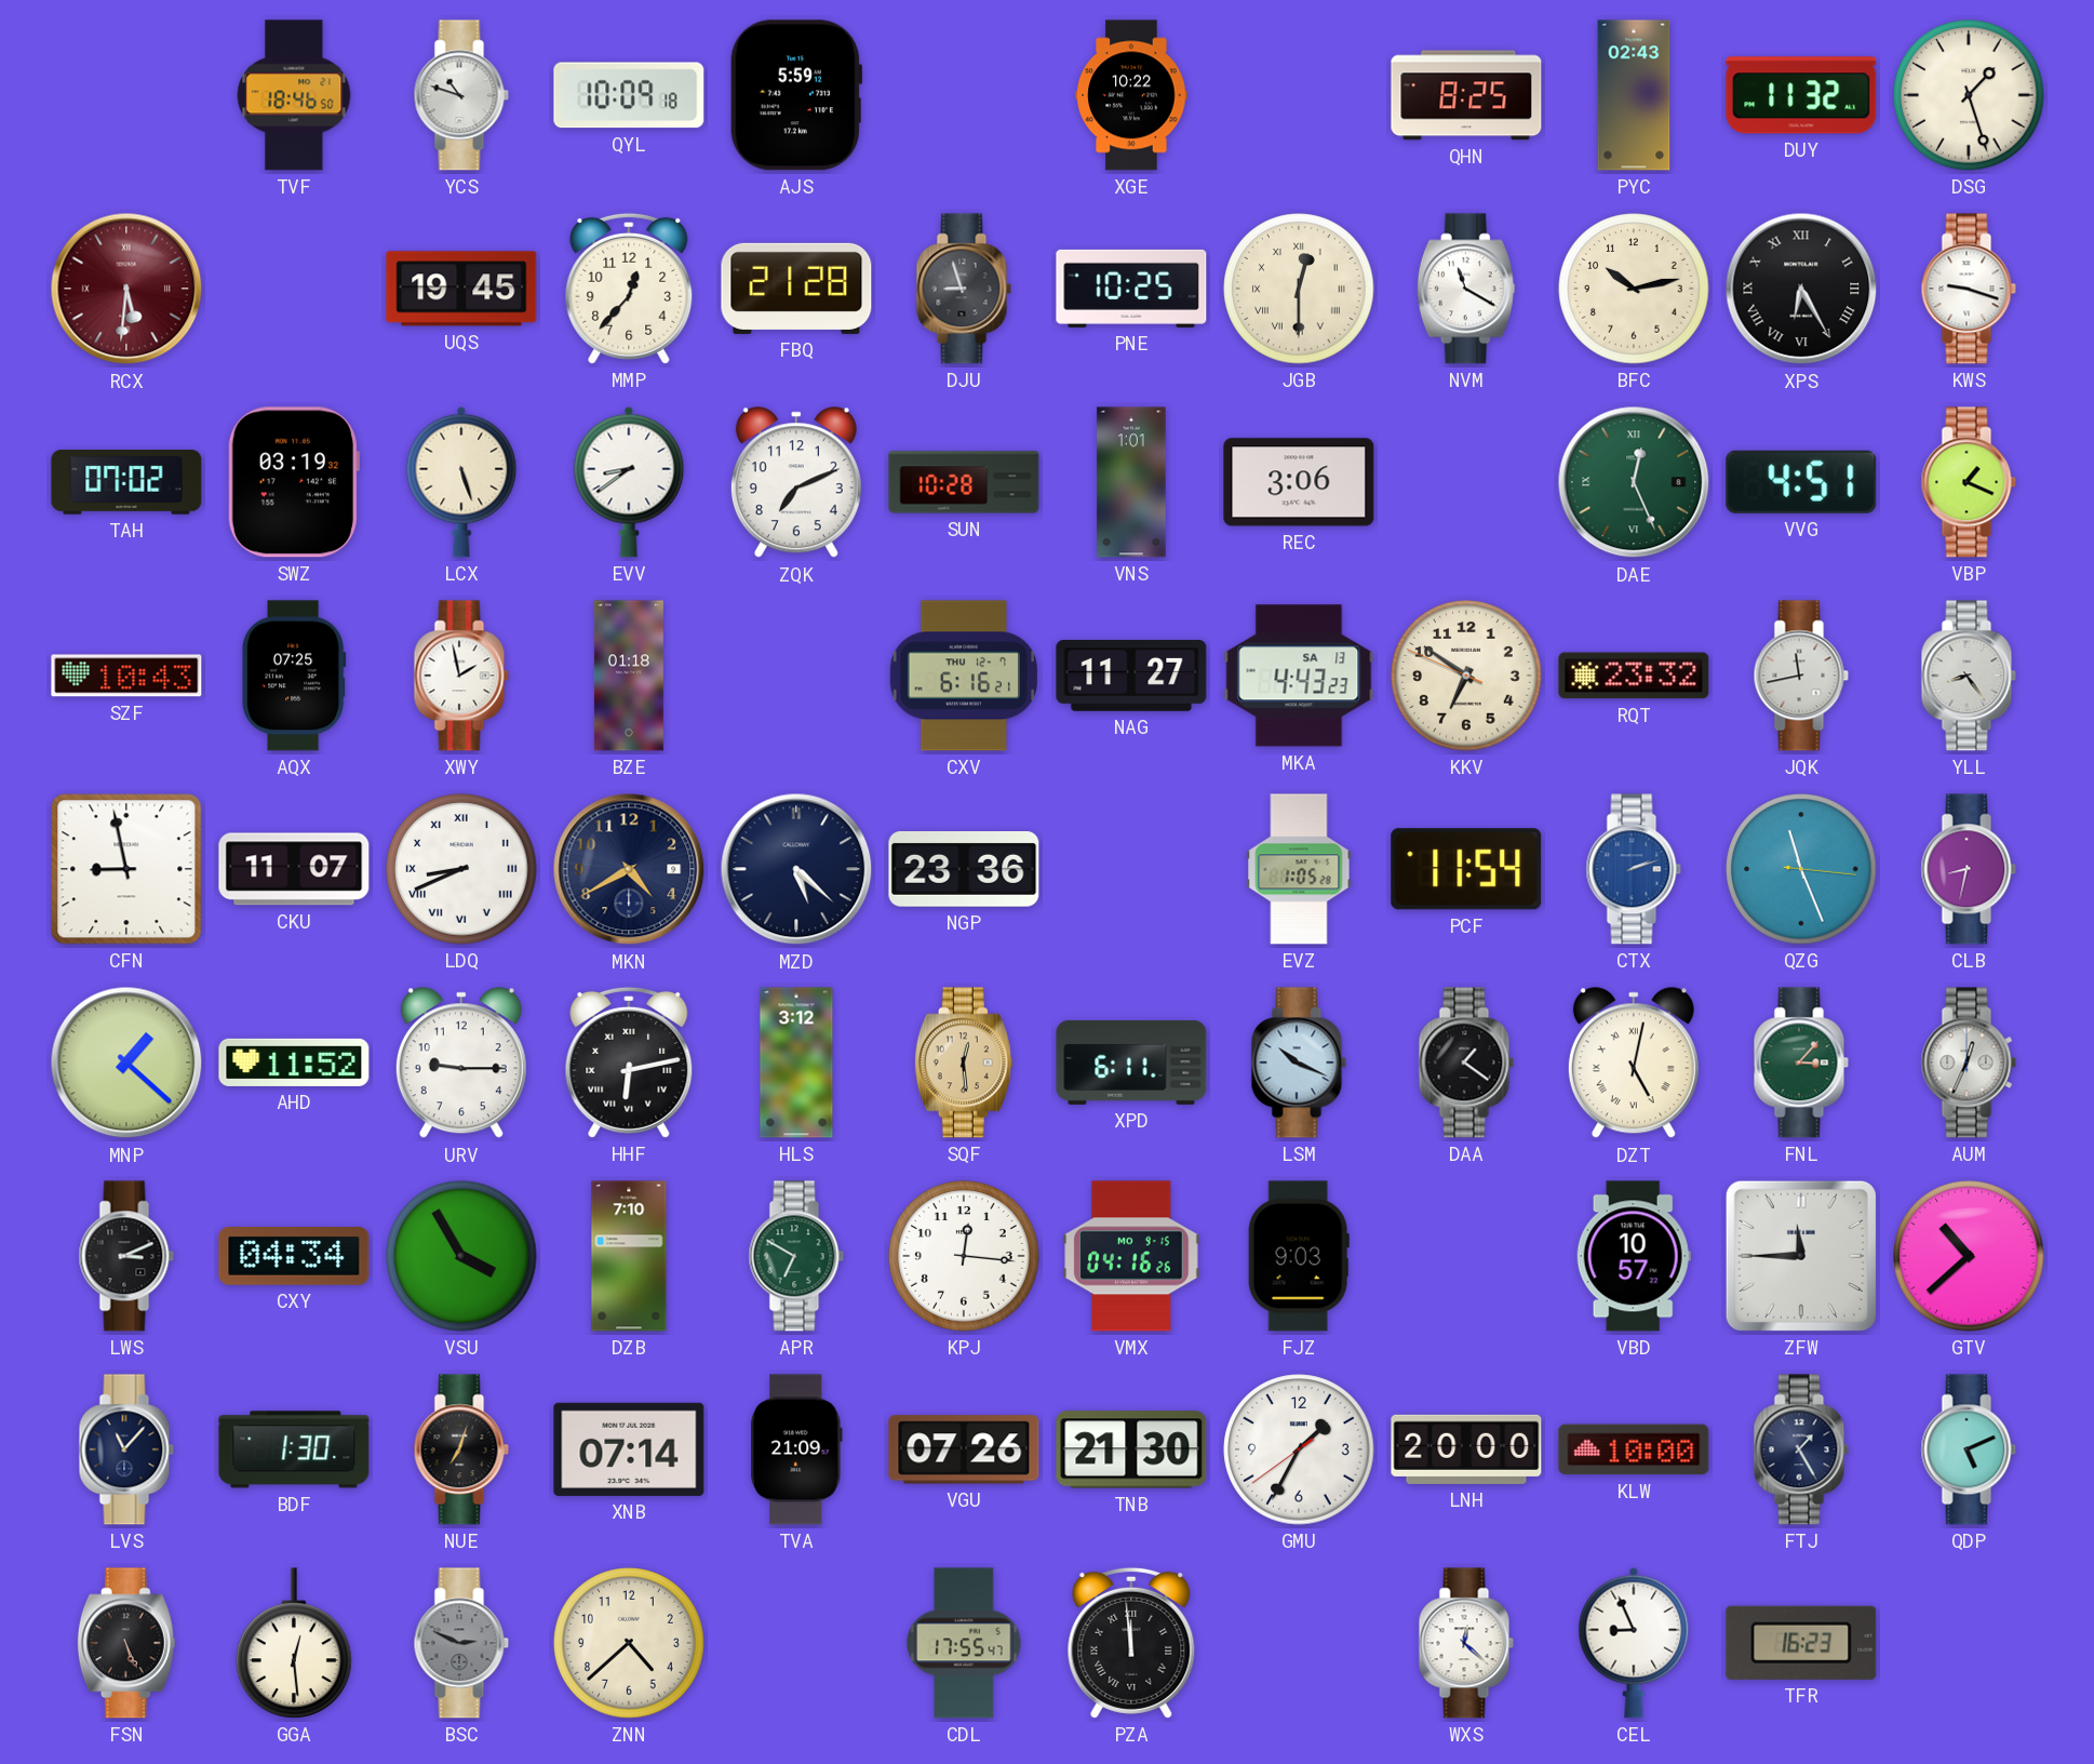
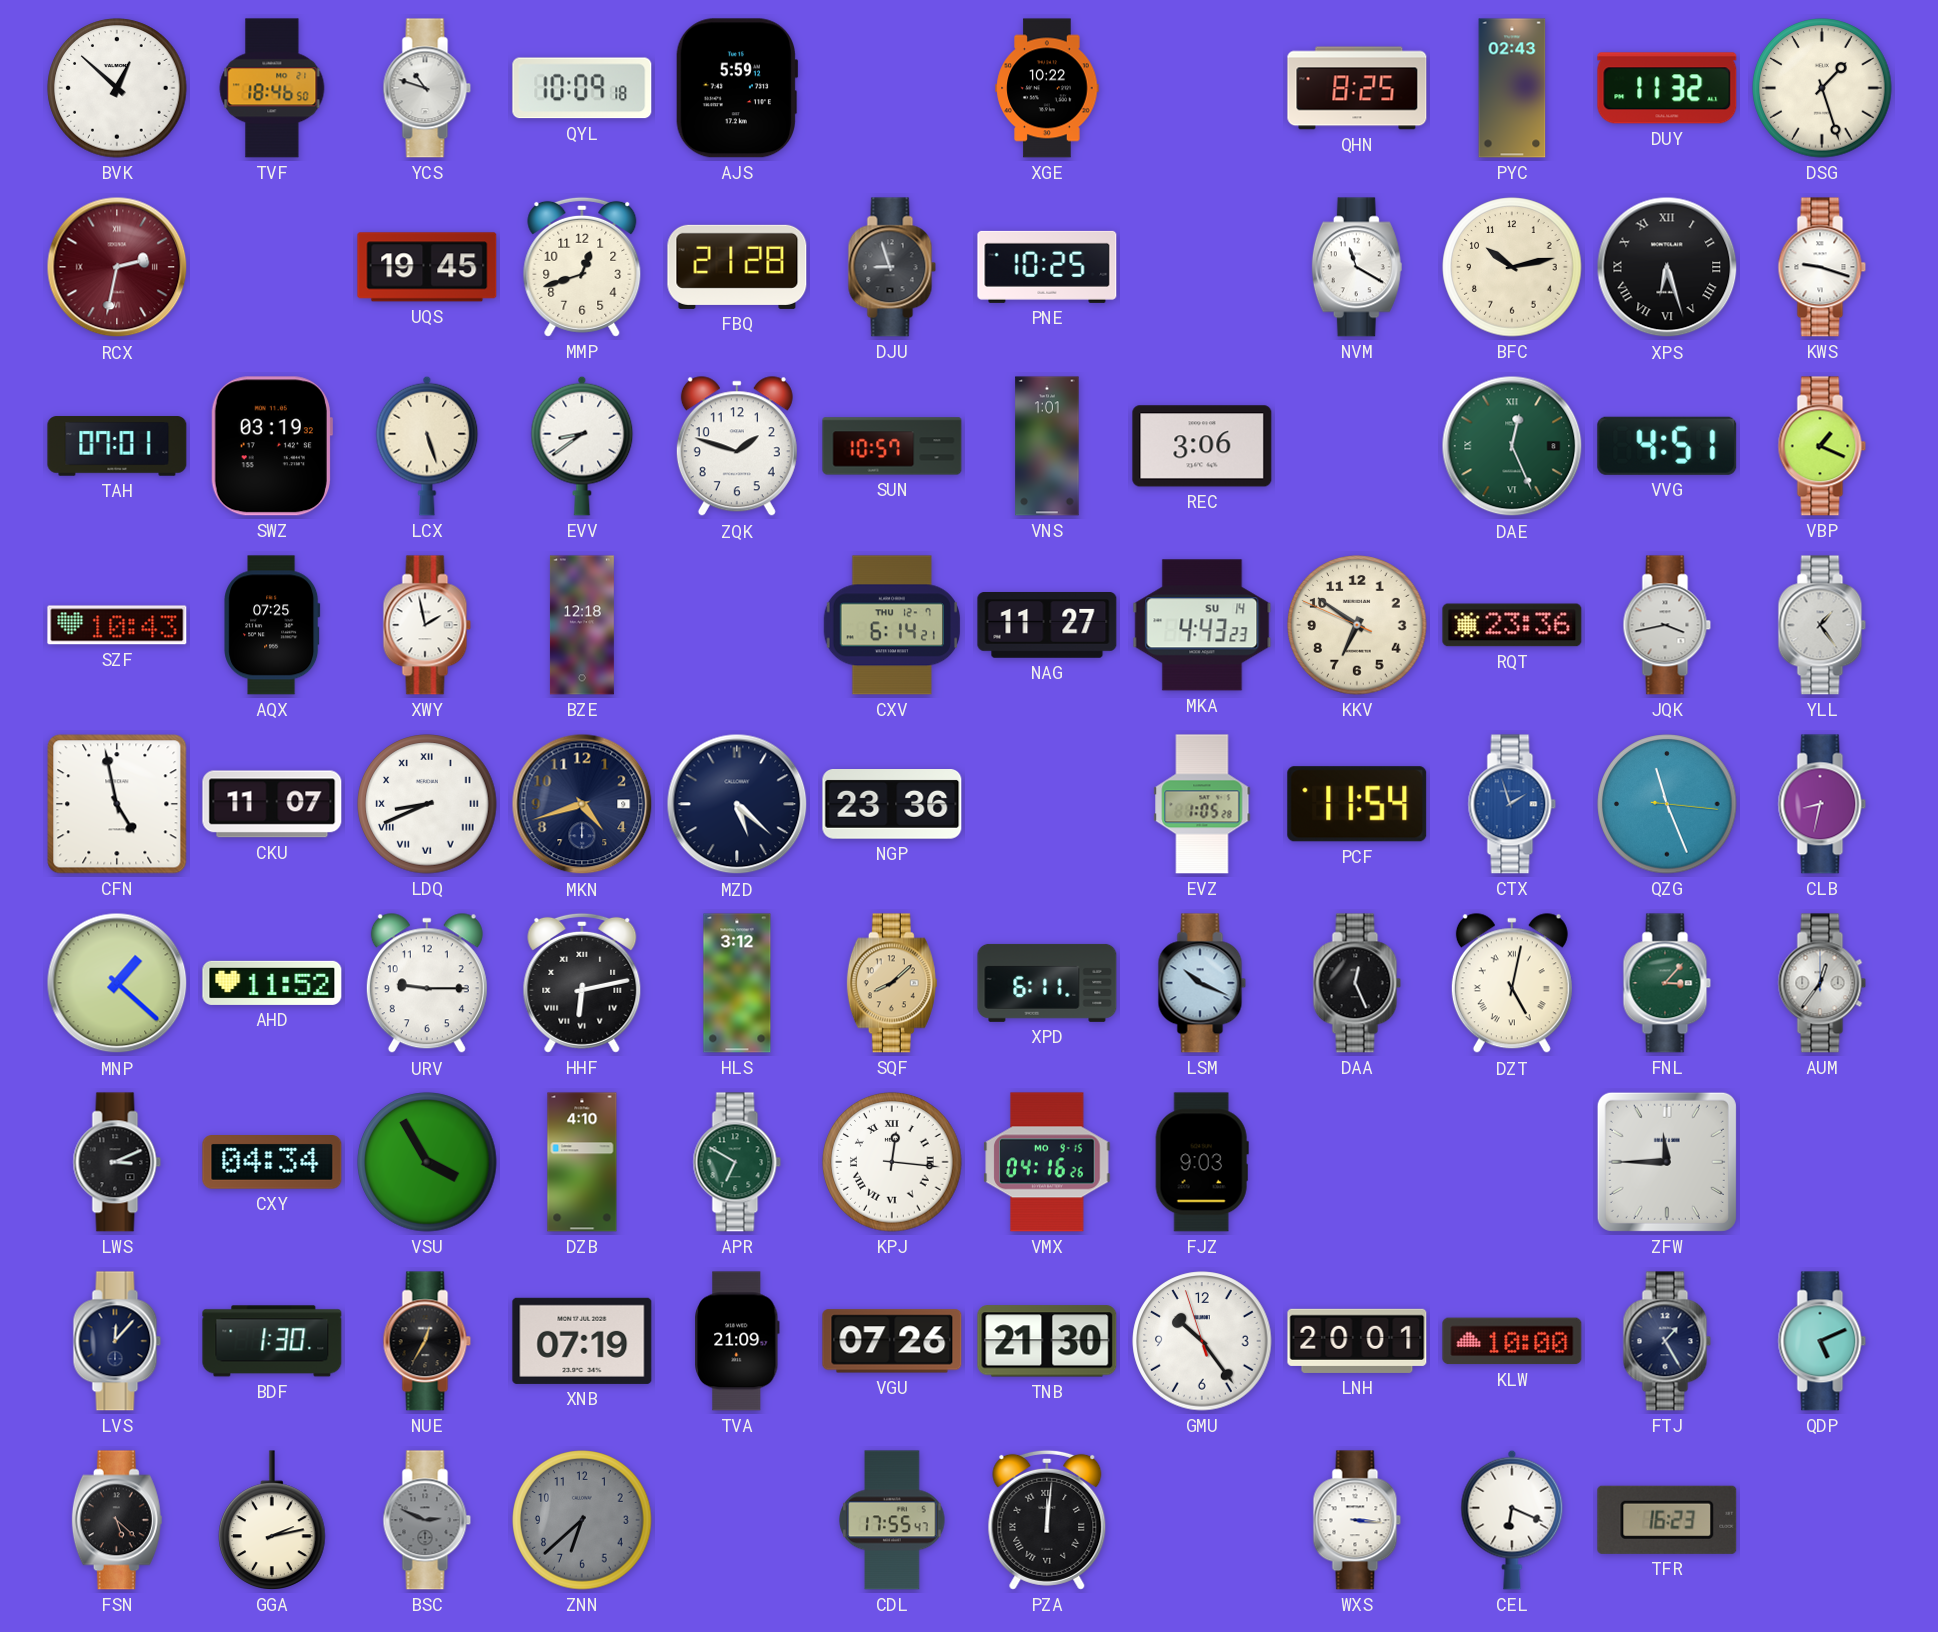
BVK: none -> 12:52
RCX: 5:31 -> 2:32
MMP: 12:37 -> 12:42
JGB: 12:30 -> none
XPS: 6:25 -> 6:27
TAH: 07:02 -> 07:01
ZQK: 7:11 -> 1:48
SUN: 10:28 -> 10:57
BZE: 01:18 -> 12:18
CXV: 6:16 -> 6:14
MKA date: SA 13 -> SU 14
RQT: 23:32 -> 23:36
JQK: 11:43 -> 3:43
YLL: 8:24 -> 1:24
CFN: 8:58 -> 4:58
MKN: 4:40 -> 4:42
CTX: 2:12 -> 1:57
SQF: 12:29 -> 8:08
DAA: 1:21 -> 12:26
AUM: 12:34 -> 12:36
DZB: 7:10 -> 4:10
KPJ numerals: Arabic -> Roman
VBD: 10:57 -> none
GTV: 10:38 -> none
LVS: 11:07 -> 12:07
NUE: 7:03 -> 12:35
XNB: 07:14 -> 07:19
GMU: 1:34 -> 10:23
LNH: 20:00 -> 20:01
FSN: 5:26 -> 5:22
GGA: 12:29 -> 2:13
ZNN: 4:38 -> 6:38
ZNN dial: cream -> grey
PZA: 11:59 -> 12:01
WXS: 12:22 -> 3:16
CEL: 8:56 -> 6:19
